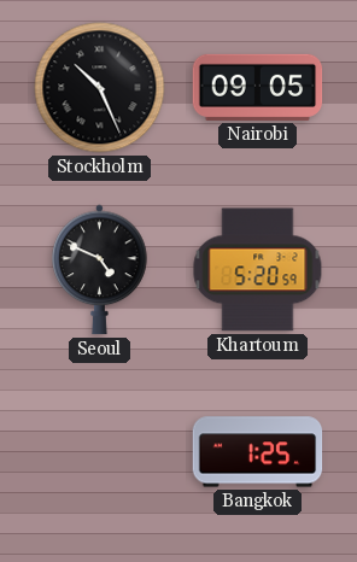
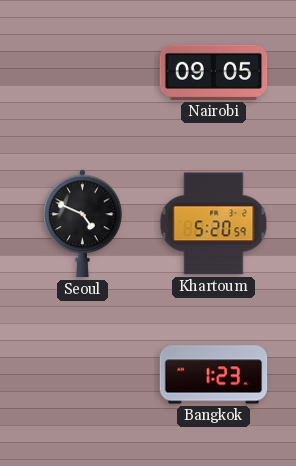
Stockholm: 10:26 -> none
Bangkok: 1:25 -> 1:23
